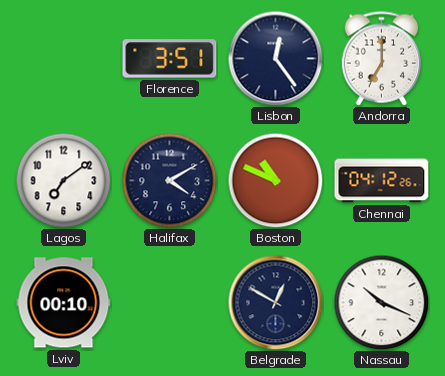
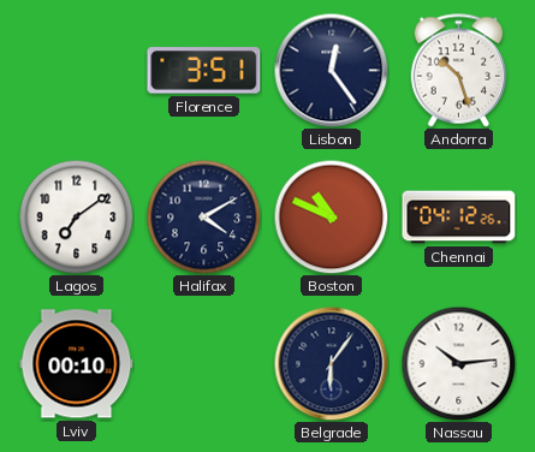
Andorra: 7:00 -> 10:27
Belgrade: 12:50 -> 6:06
Nassau: 10:19 -> 10:14
